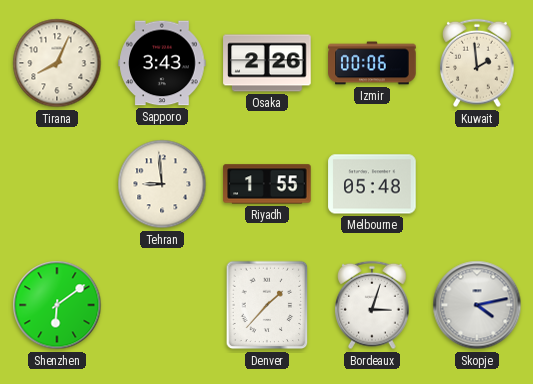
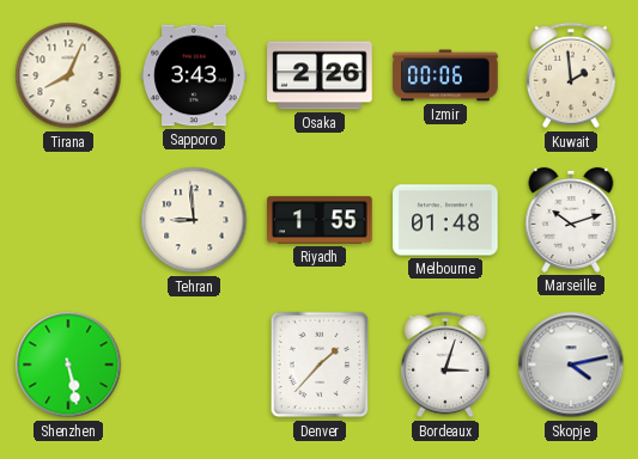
Melbourne: 05:48 -> 01:48
Marseille: none -> 10:12
Shenzhen: 6:09 -> 5:28
